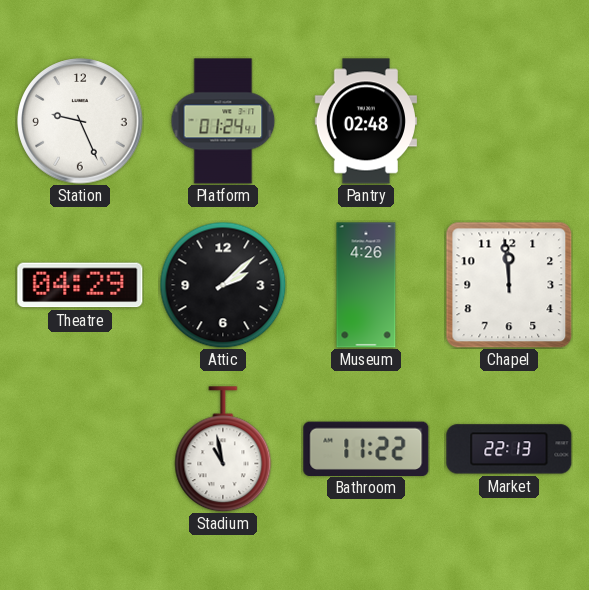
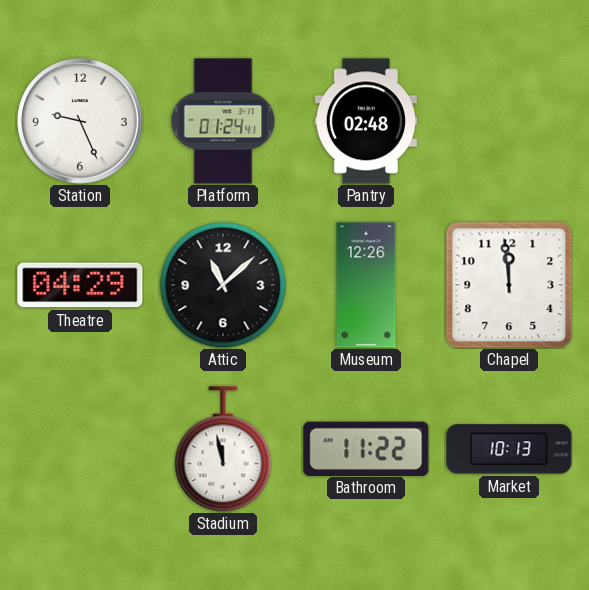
Attic: 2:08 -> 11:08
Museum: 4:26 -> 12:26
Stadium: 10:58 -> 11:58
Market: 22:13 -> 10:13
